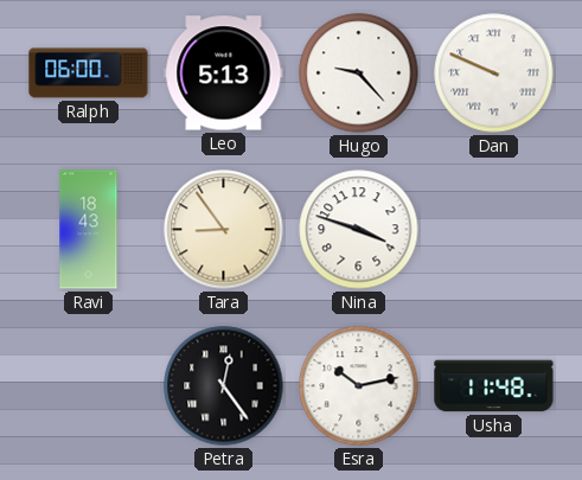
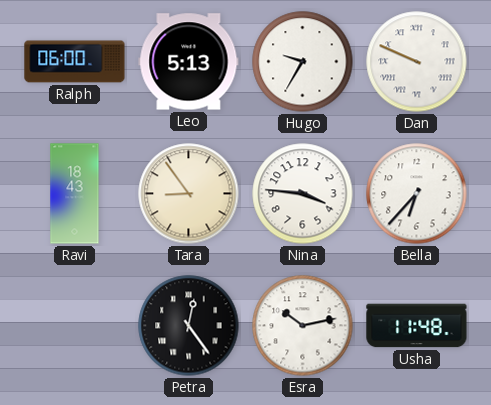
Hugo: 9:23 -> 9:35
Nina: 3:48 -> 3:46
Bella: none -> 6:37
